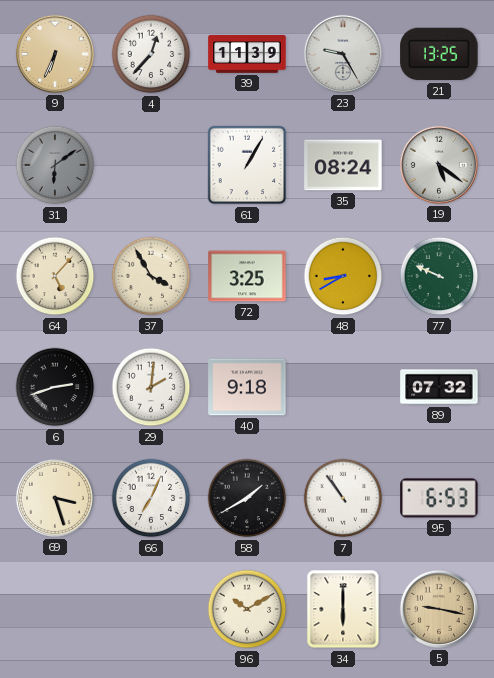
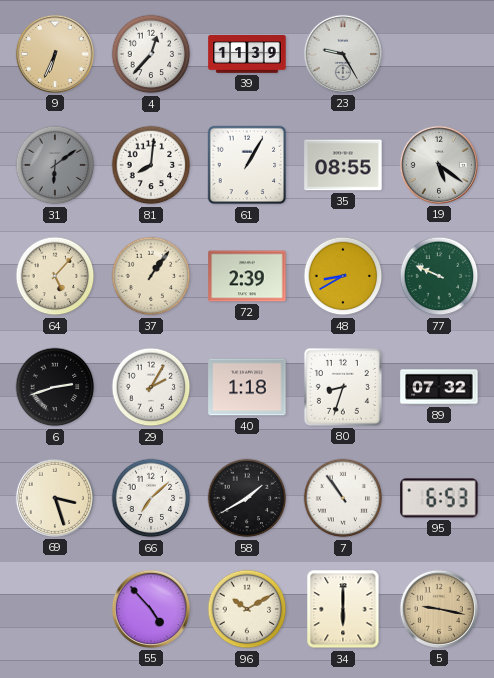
21: 13:25 -> none
81: none -> 8:01
35: 08:24 -> 08:55
37: 3:55 -> 1:06
72: 3:25 -> 2:39
29: 2:01 -> 2:05
40: 9:18 -> 1:18
80: none -> 8:33
66: 7:04 -> 7:08
55: none -> 4:53
